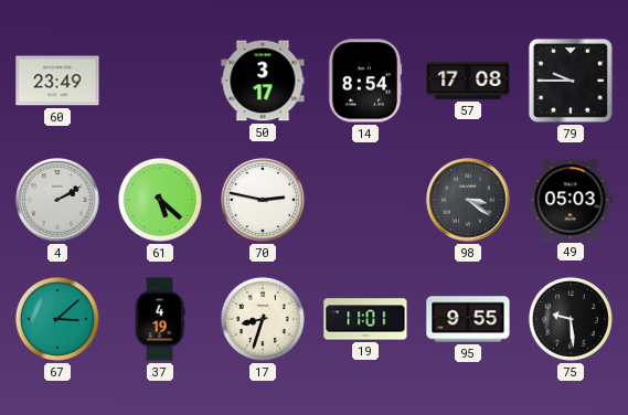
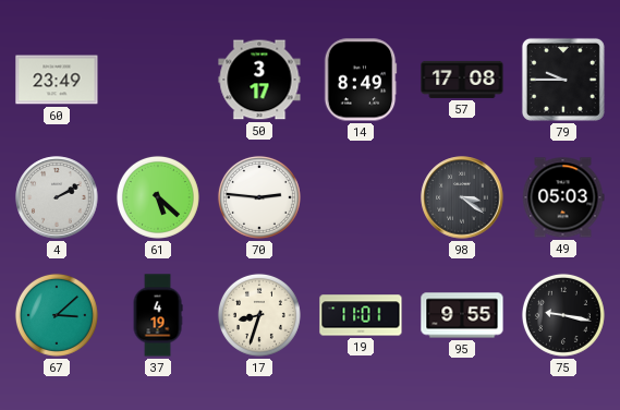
14: 8:54 -> 8:49
70: 2:47 -> 2:46
75: 9:29 -> 9:17
